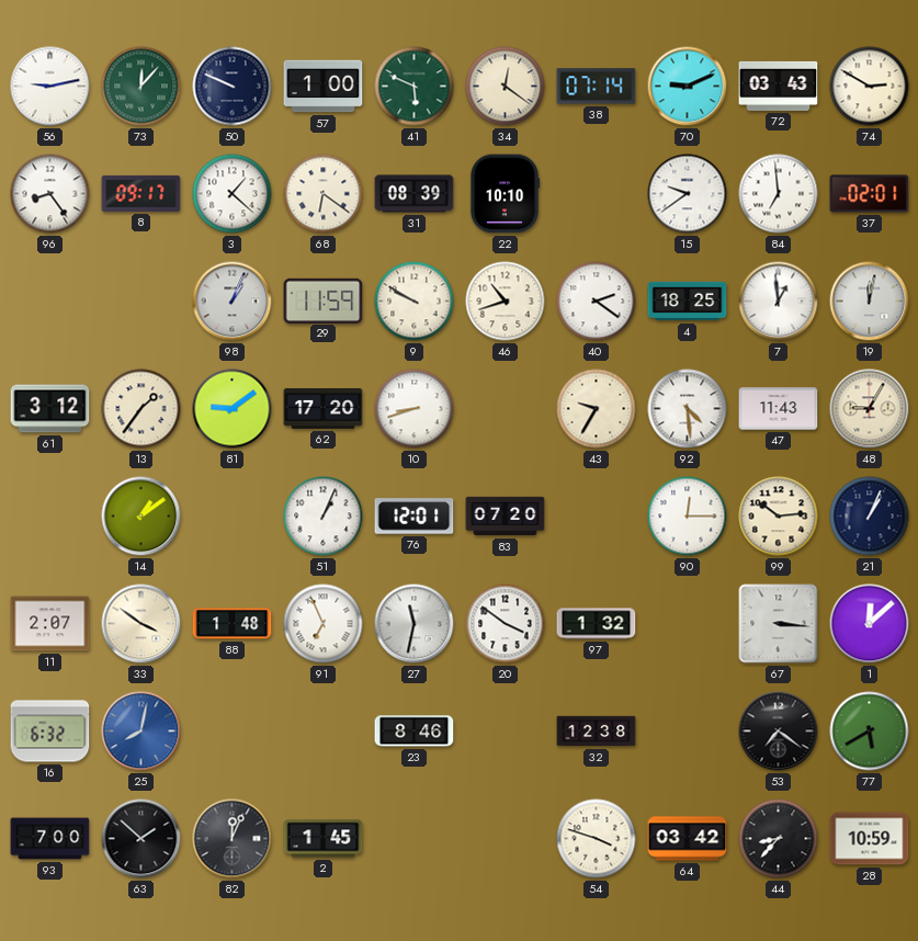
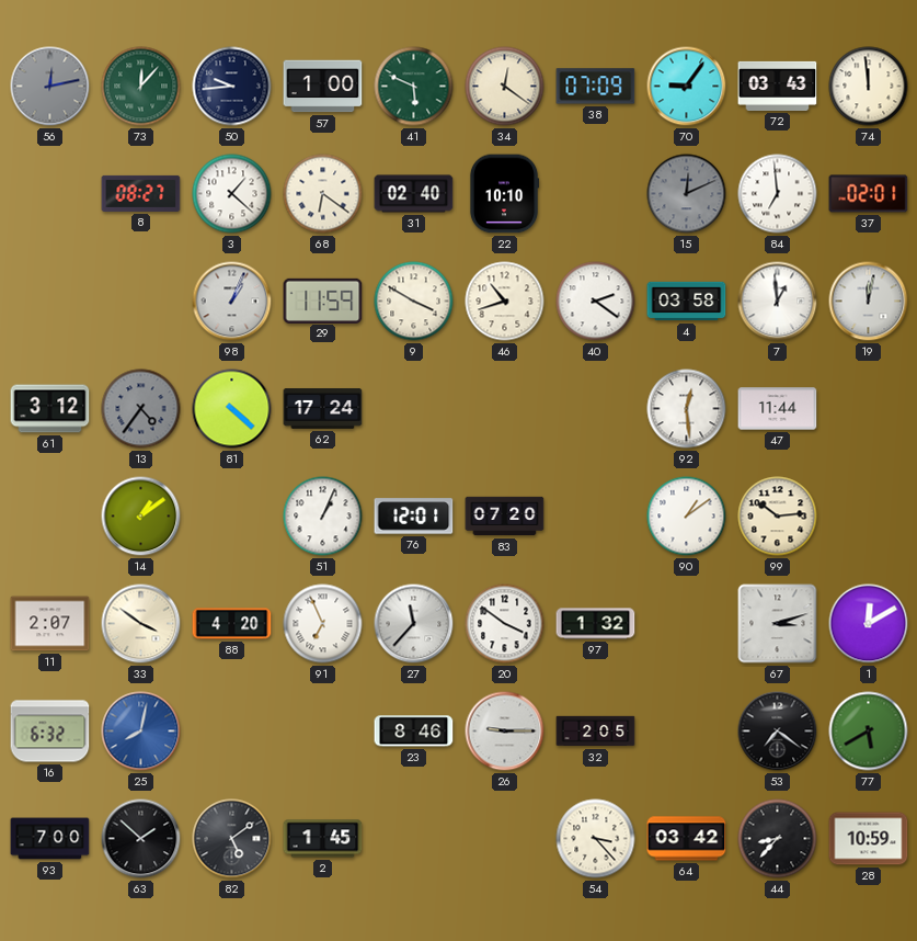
56: 9:13 -> 12:13
56 dial: white -> grey
50: 9:49 -> 9:44
38: 07:14 -> 07:09
70: 9:11 -> 9:06
74: 2:50 -> 11:59
96: 8:24 -> none
8: 09:17 -> 08:27
31: 08:39 -> 02:40
15: 9:39 -> 12:11
15 dial: white -> grey
9: 9:50 -> 3:50
4: 18:25 -> 03:58
13: 1:36 -> 4:36
13 dial: cream -> grey
81: 9:09 -> 4:22
62: 17:20 -> 17:24
10: 8:42 -> none
43: 9:35 -> none
92: 4:29 -> 12:29
47: 11:43 -> 11:44
48: 9:05 -> none
90: 12:15 -> 1:09
21: 1:04 -> none
88: 1:48 -> 4:20
27: 11:32 -> 11:37
67: 3:16 -> 3:12
1: 12:08 -> 12:10
26: none -> 9:15
32: 12:38 -> 2:05
82: 12:04 -> 5:09
54: 3:48 -> 3:23
